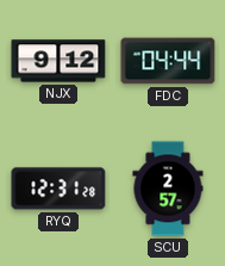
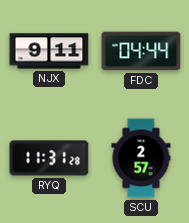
NJX: 9:12 -> 9:11
RYQ: 12:31 -> 11:31
